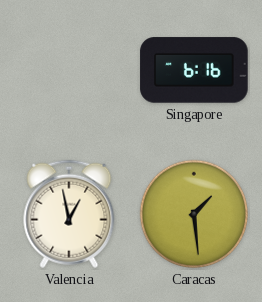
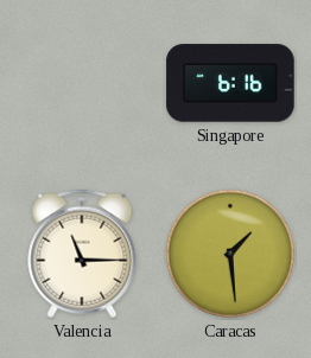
Valencia: 12:58 -> 11:15
